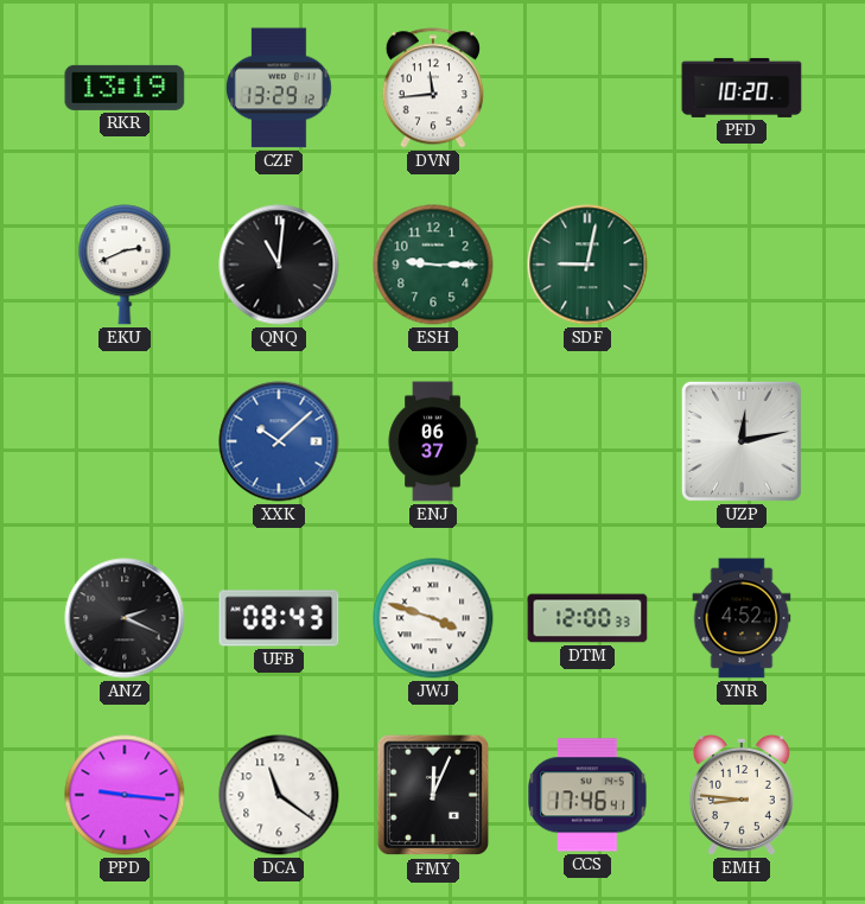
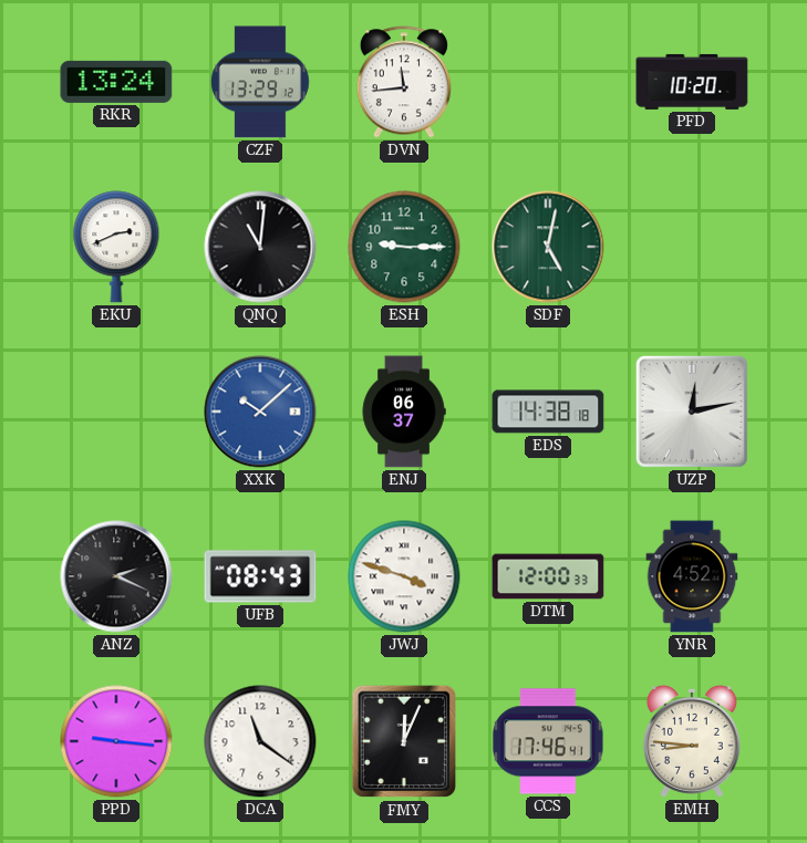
RKR: 13:19 -> 13:24
SDF: 9:02 -> 5:02
EDS: none -> 14:38
